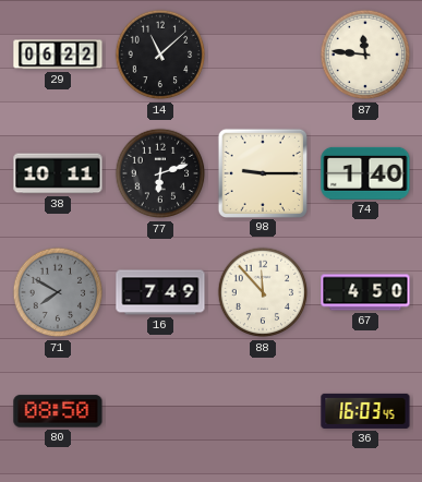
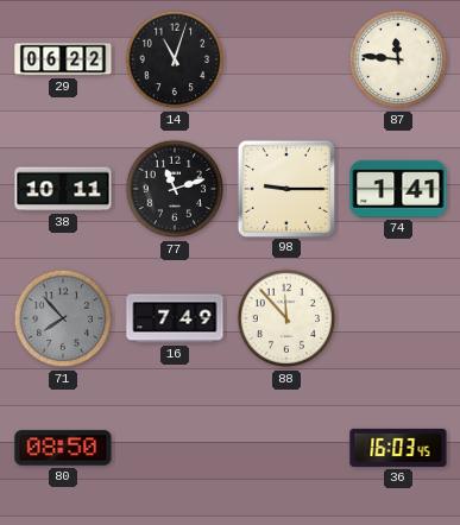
14: 11:08 -> 11:03
77: 6:12 -> 11:12
74: 1:40 -> 1:41
71: 7:50 -> 7:53
67: 4:50 -> none
